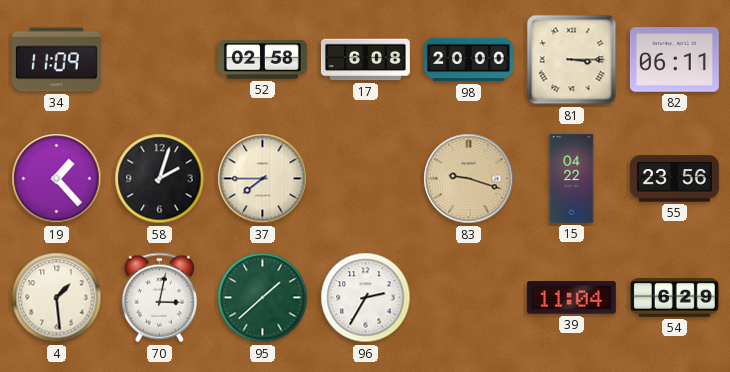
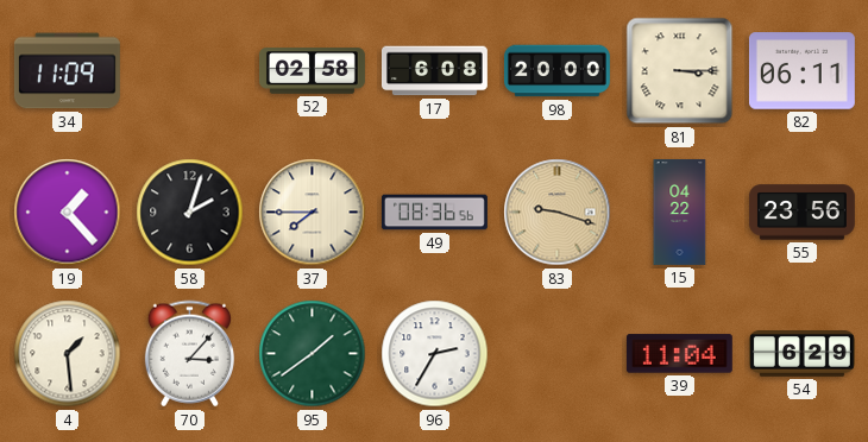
49: none -> 08:36
70: 3:02 -> 3:07
95: 1:38 -> 1:39
